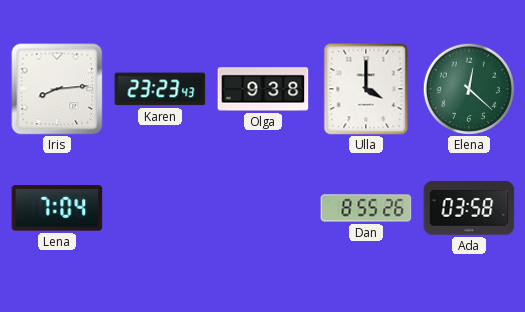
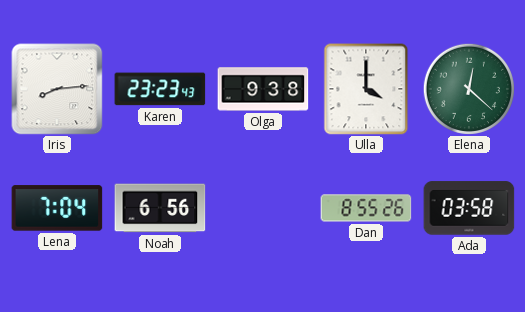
Noah: none -> 6:56
